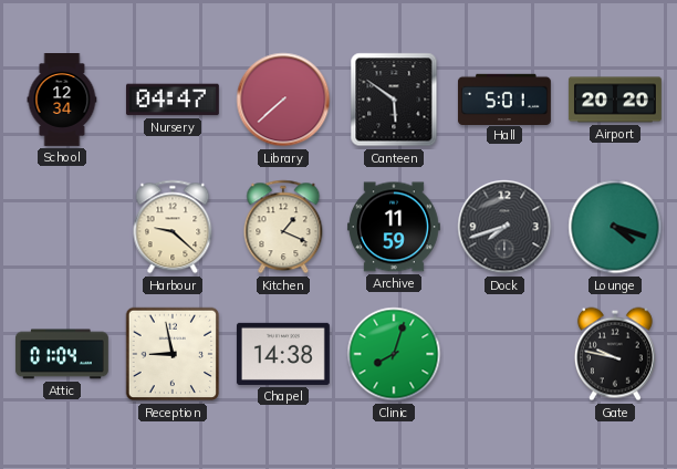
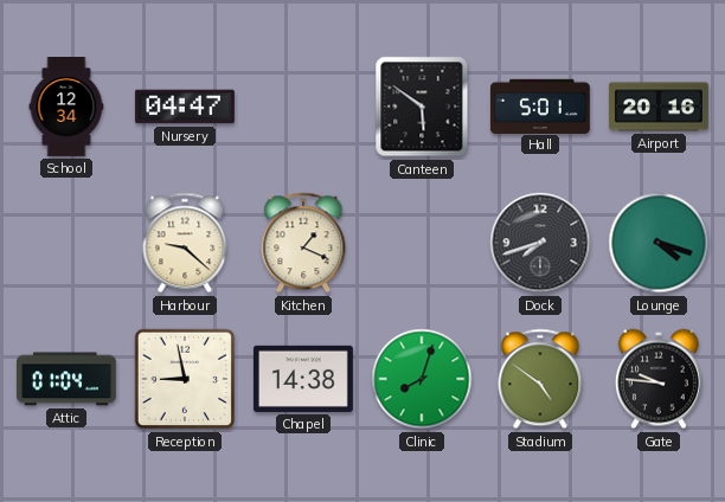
Library: 7:38 -> none
Airport: 20:20 -> 20:16
Archive: 11:59 -> none
Stadium: none -> 4:51
Gate: 9:47 -> 9:46
